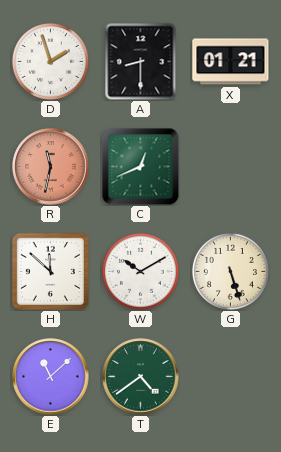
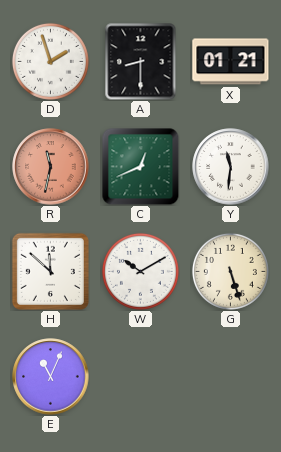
Y: none -> 11:31
E: 11:08 -> 11:04
T: 4:39 -> none
